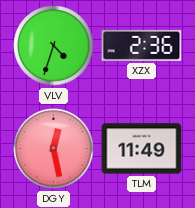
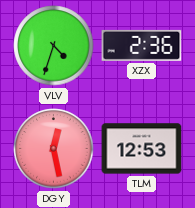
TLM: 11:49 -> 12:53
